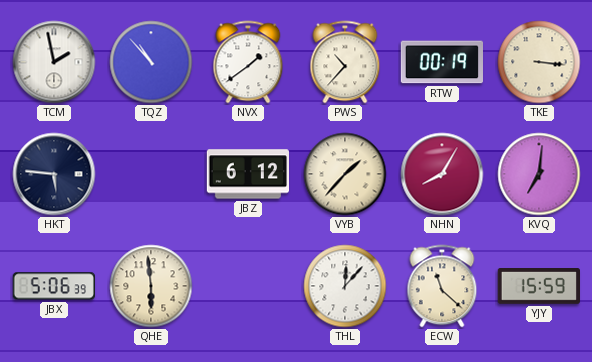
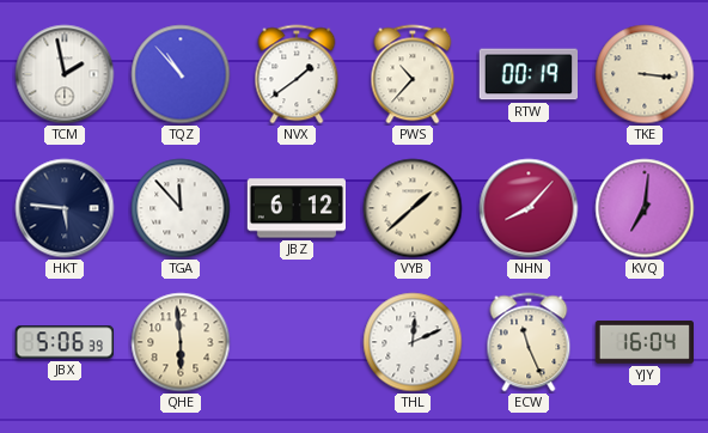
TGA: none -> 11:53
VYB: 1:37 -> 1:38
NHN: 8:05 -> 8:07
THL: 12:07 -> 12:11
ECW: 11:22 -> 11:26
YJY: 15:59 -> 16:04
